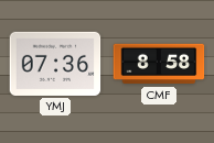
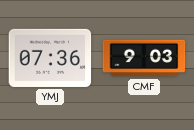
CMF: 8:58 -> 9:03
